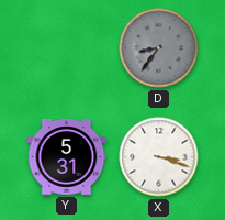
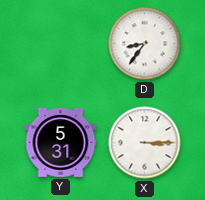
D dial: grey -> white
X: 3:18 -> 3:15
